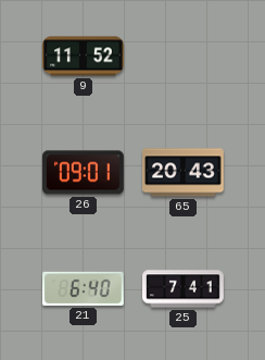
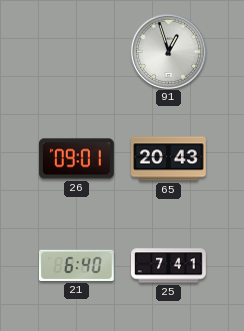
9: 11:52 -> none
91: none -> 12:57
